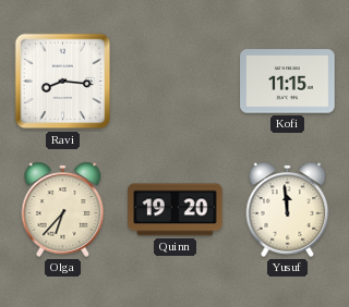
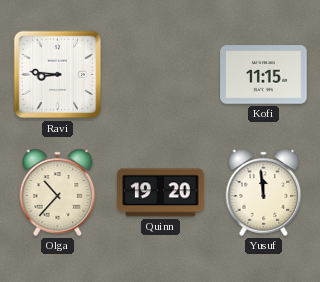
Ravi: 8:16 -> 8:46
Olga: 6:37 -> 10:37
